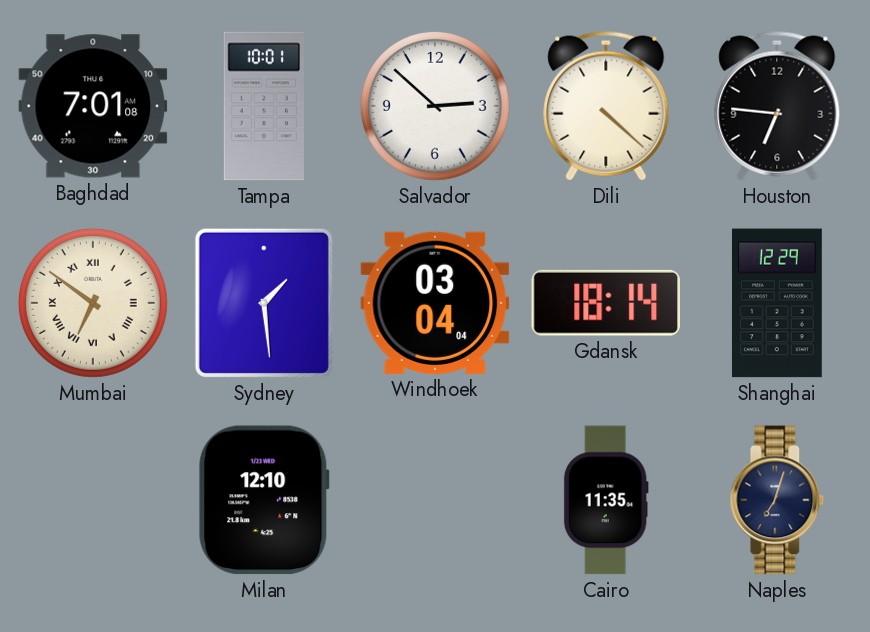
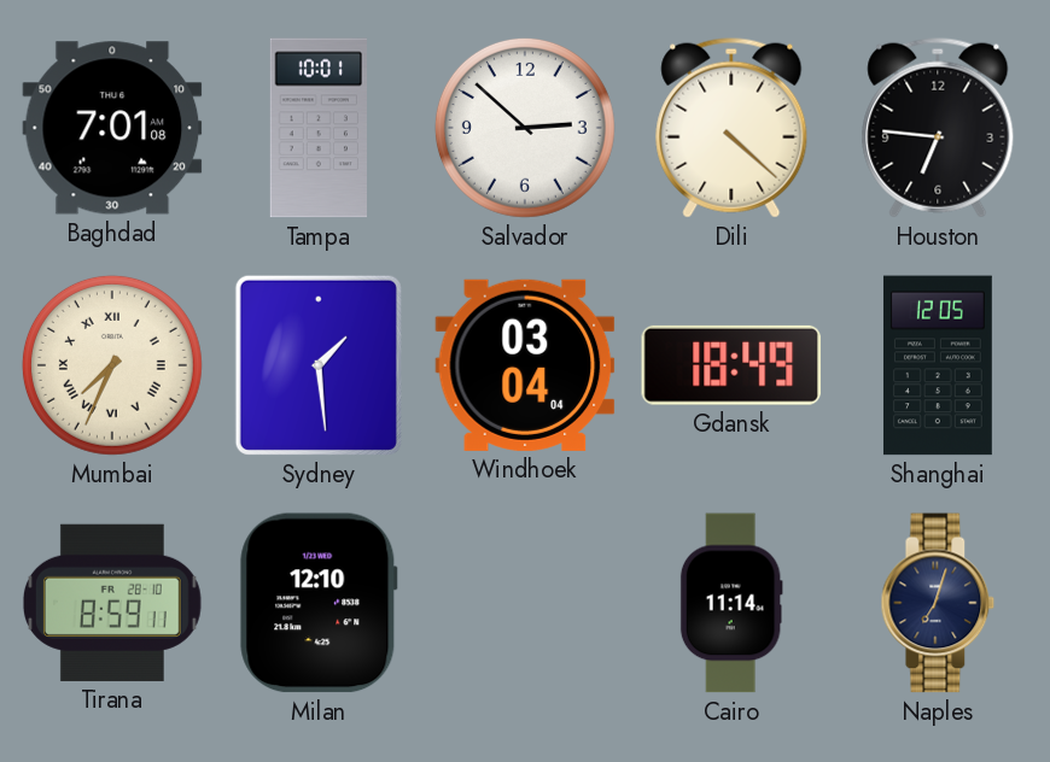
Mumbai: 6:51 -> 7:34
Gdansk: 18:14 -> 18:49
Shanghai: 12:29 -> 12:05
Tirana: none -> 8:59
Cairo: 11:35 -> 11:14
